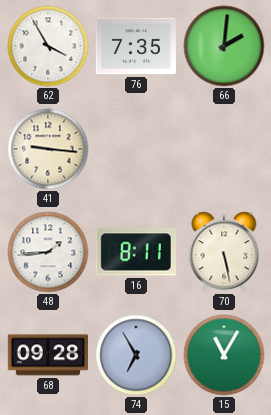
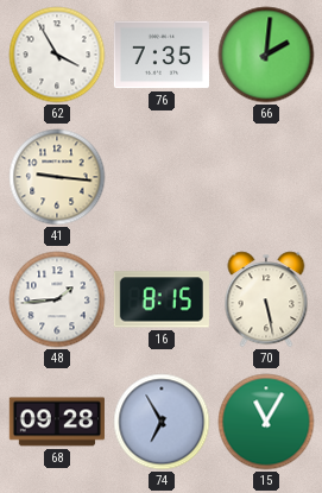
16: 8:11 -> 8:15
